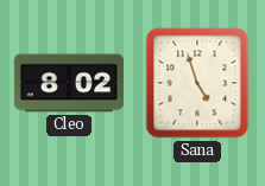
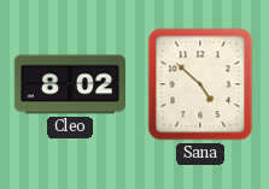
Sana: 4:57 -> 4:52
